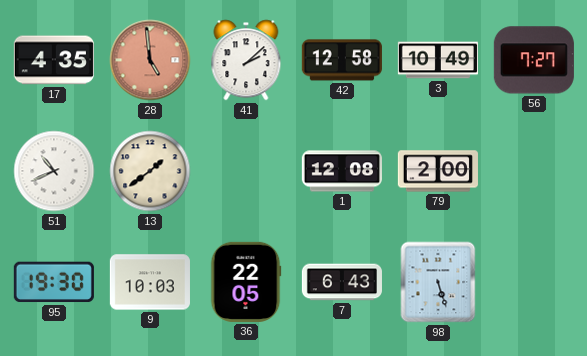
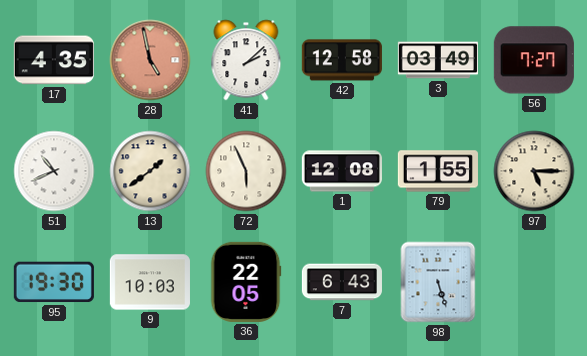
28: 4:59 -> 4:58
3: 10:49 -> 03:49
72: none -> 5:56
79: 2:00 -> 1:55
97: none -> 5:15
